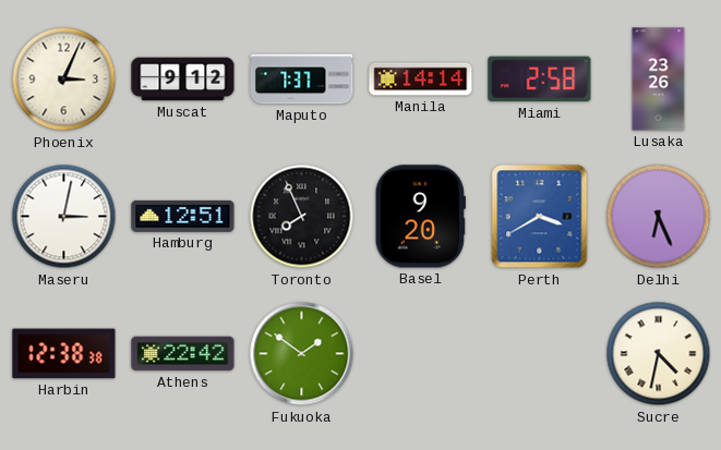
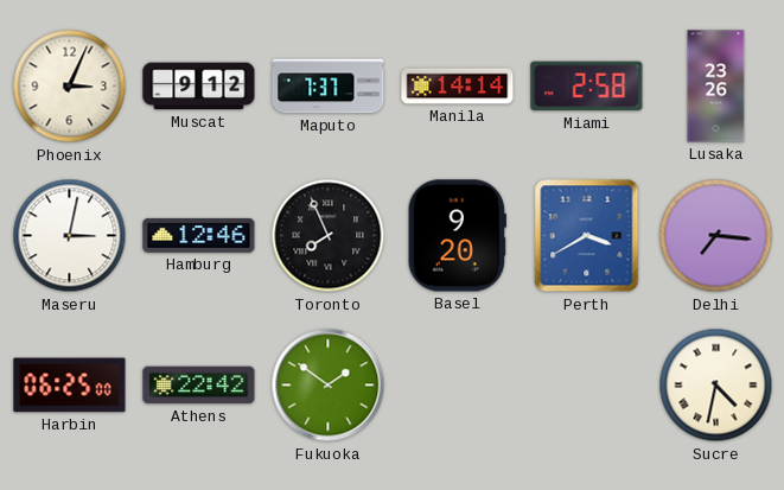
Hamburg: 12:51 -> 12:46
Delhi: 6:26 -> 7:16
Harbin: 12:38 -> 06:25
